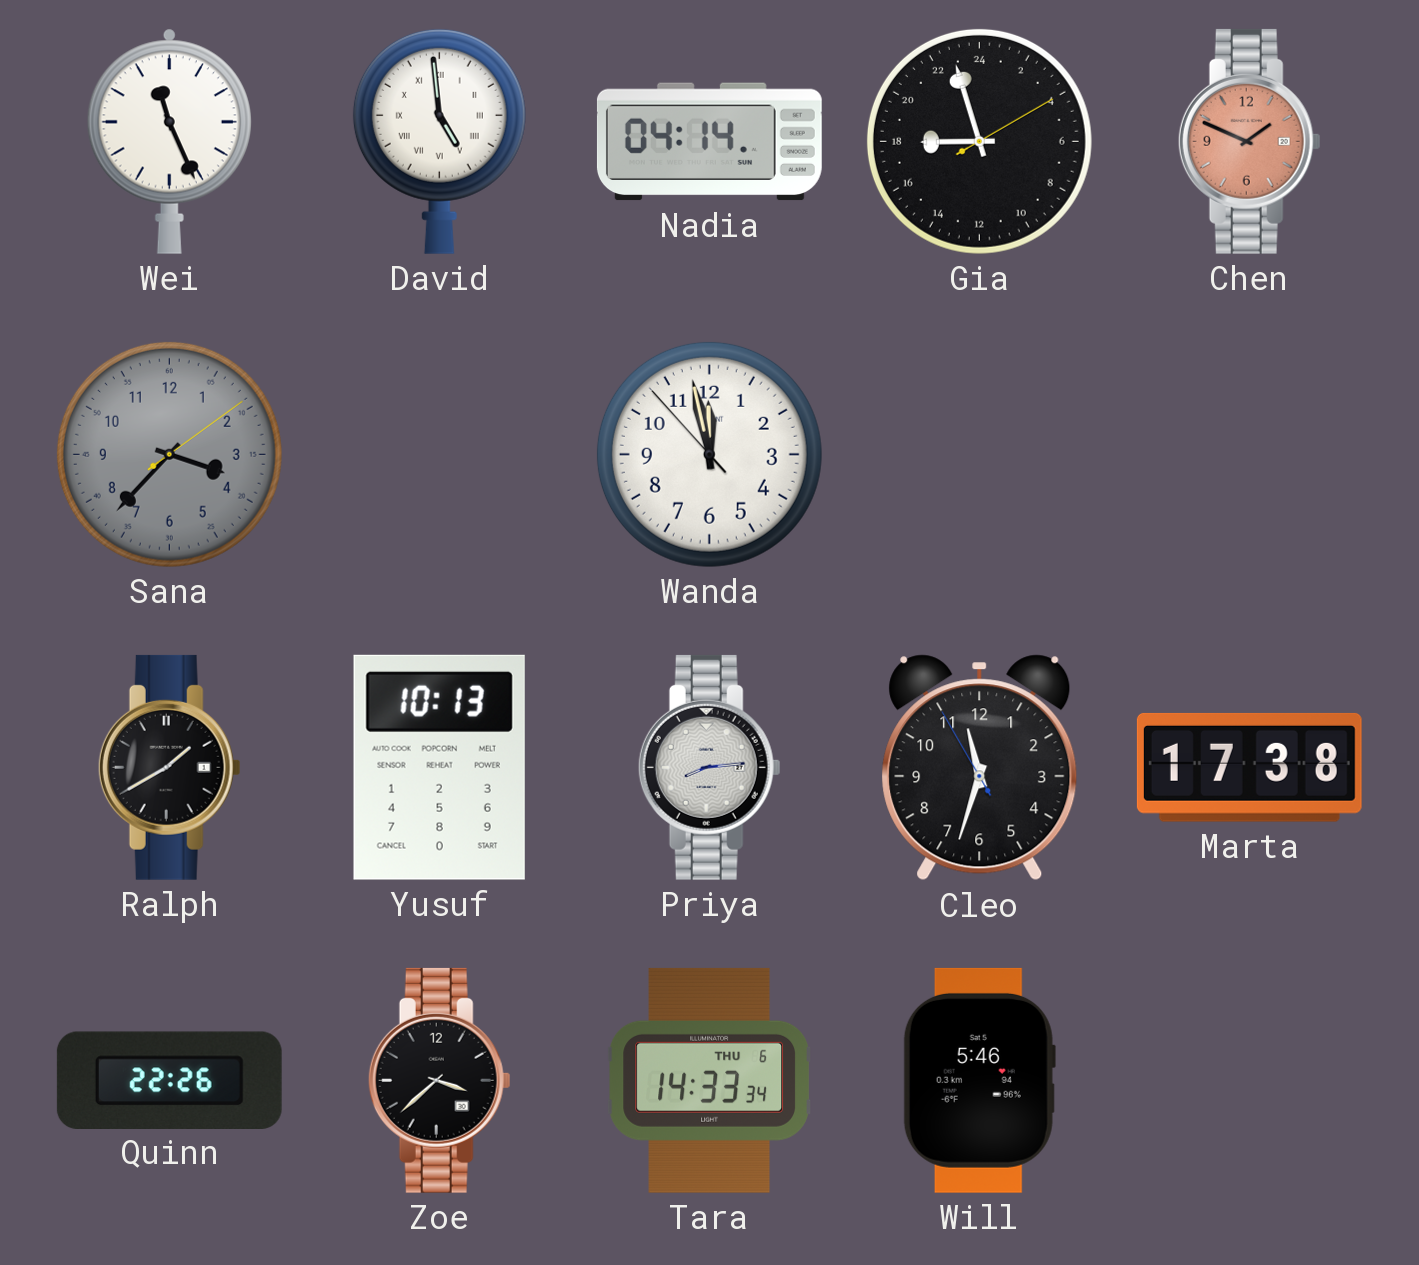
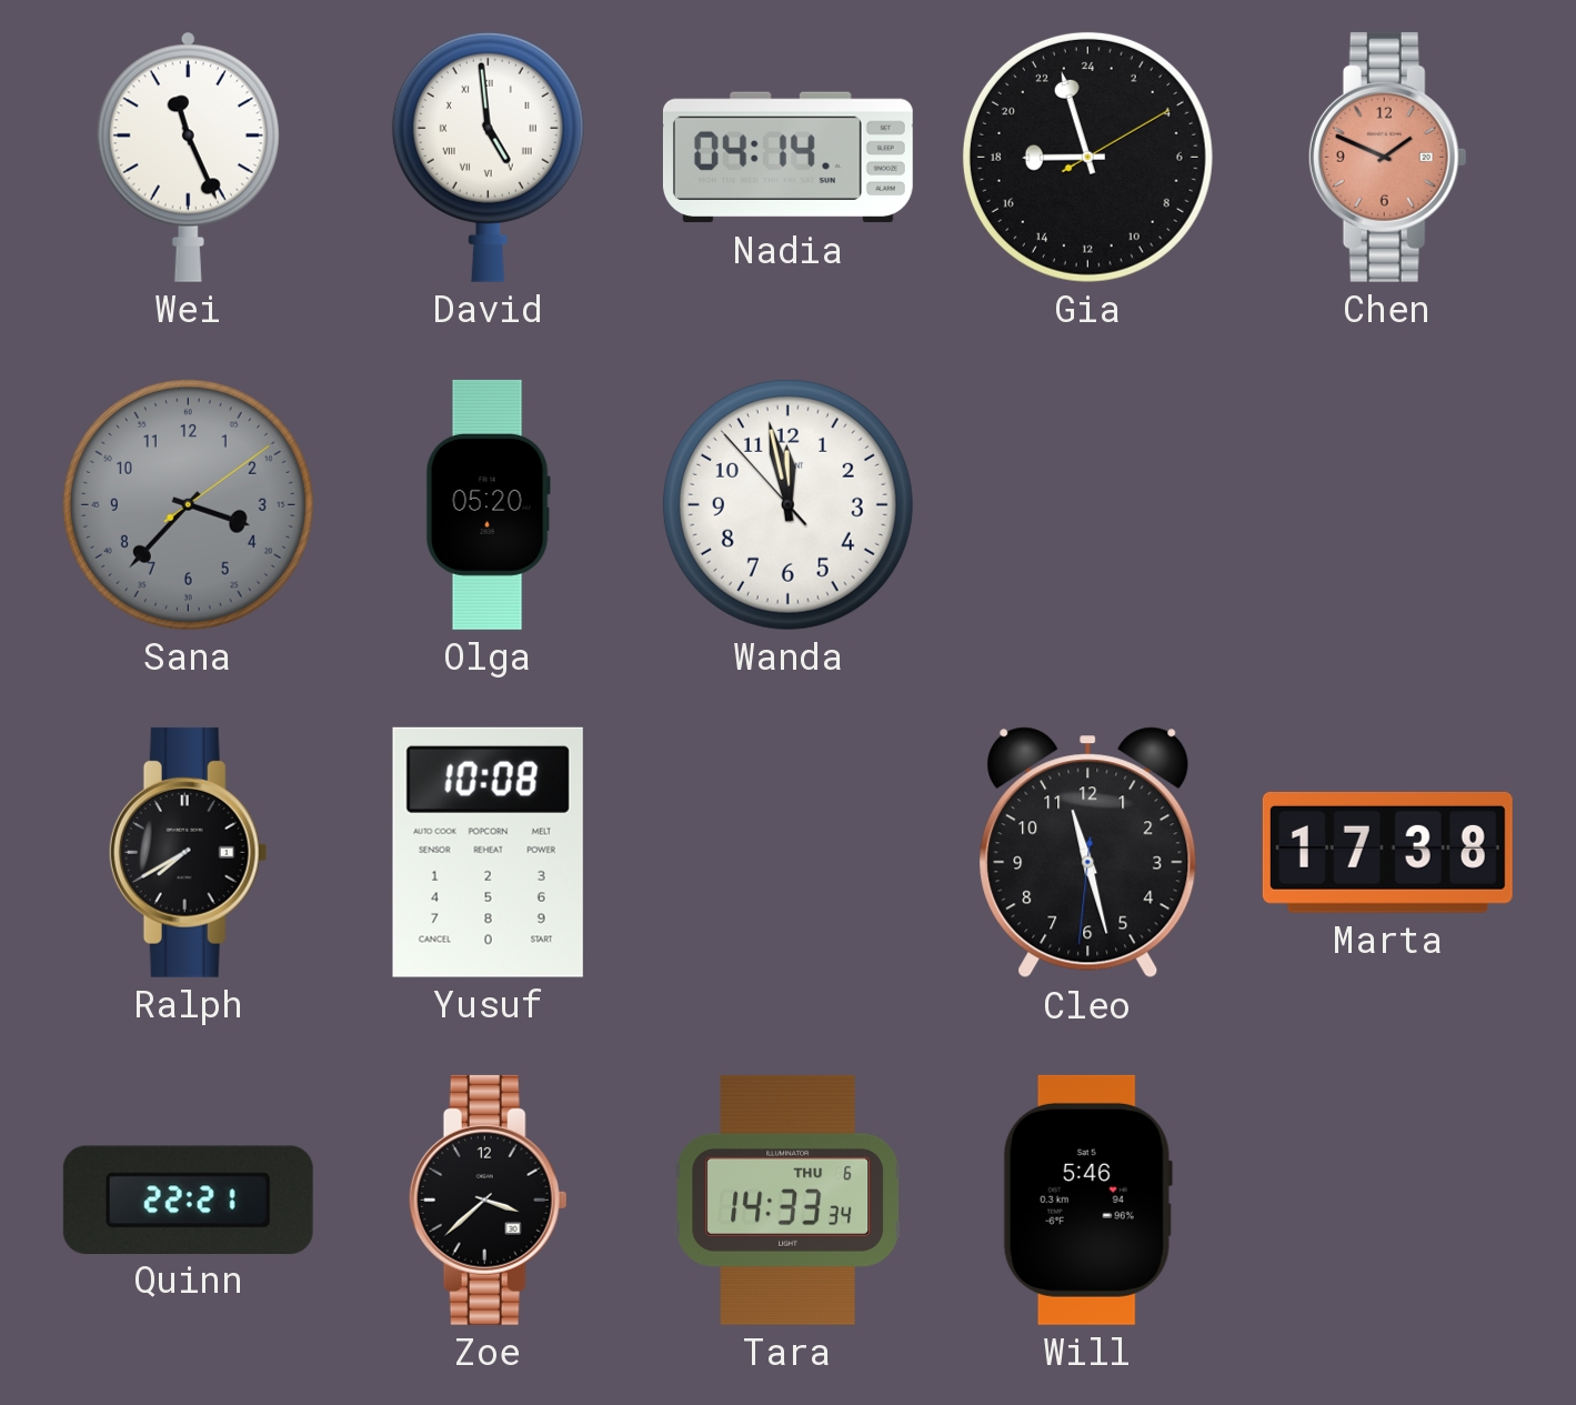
Olga: none -> 05:20
Ralph: 1:40 -> 7:40
Yusuf: 10:13 -> 10:08
Priya: 8:14 -> none
Cleo: 11:32 -> 11:27
Quinn: 22:26 -> 22:21
